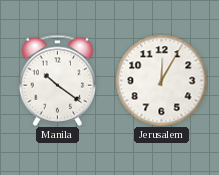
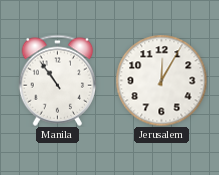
Manila: 10:21 -> 10:54
